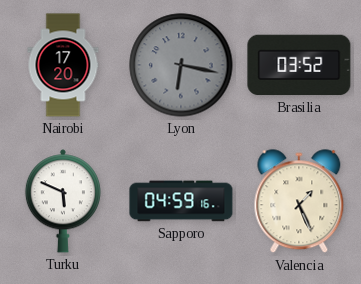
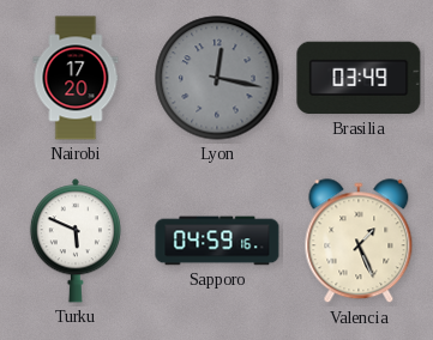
Lyon: 6:17 -> 12:17
Brasilia: 03:52 -> 03:49
